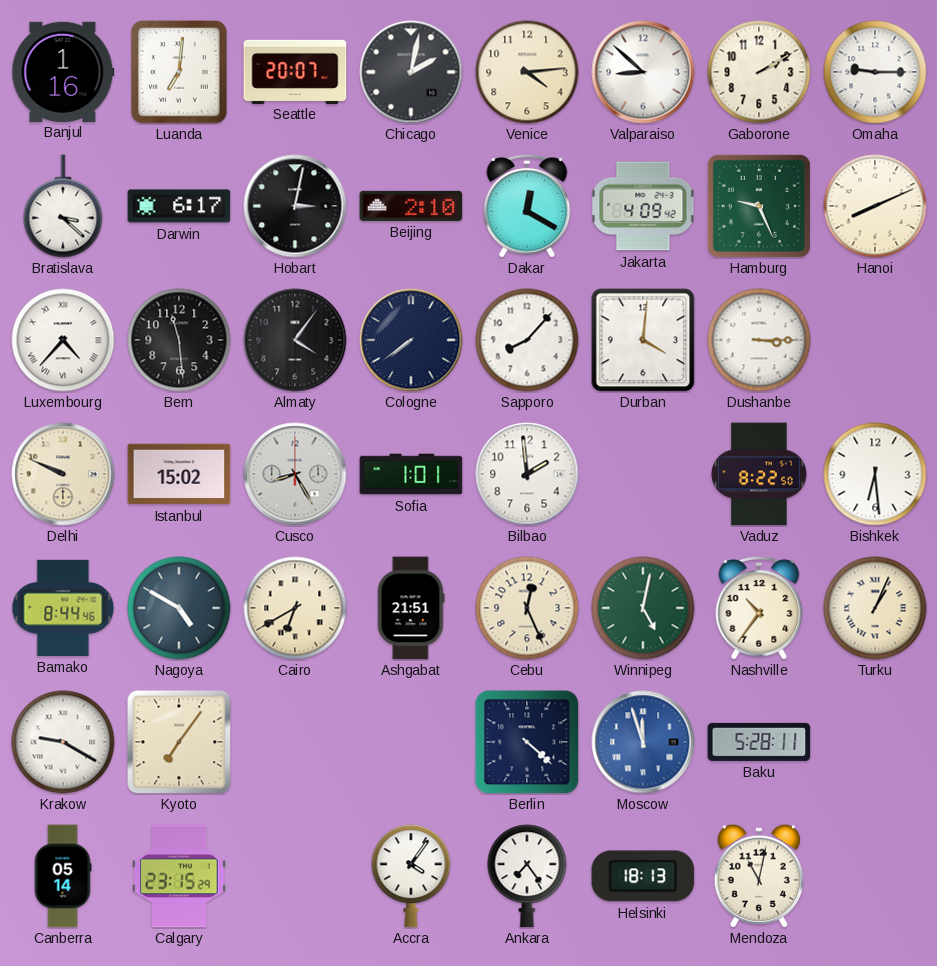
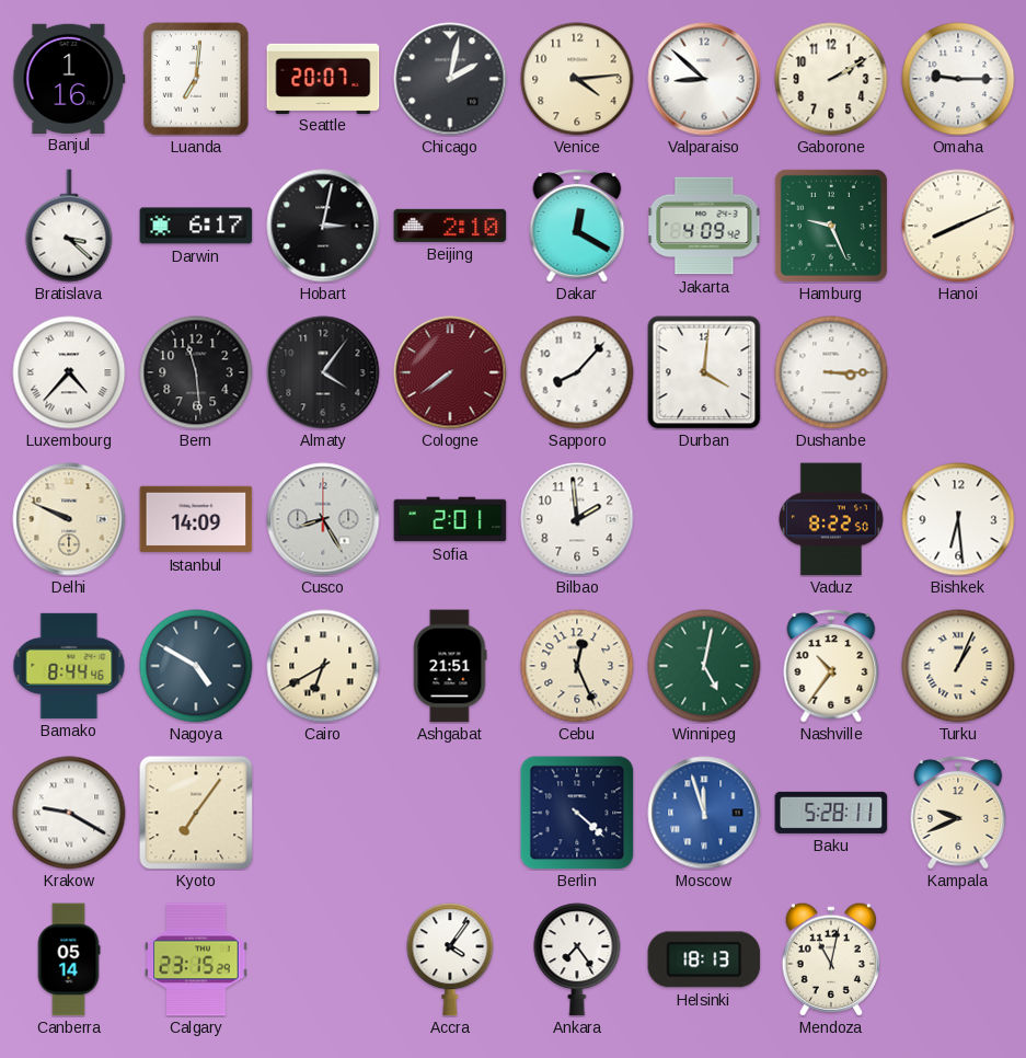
Cologne dial: navy -> burgundy
Istanbul: 15:02 -> 14:09
Sofia: 1:01 -> 2:01
Kampala: none -> 9:41
